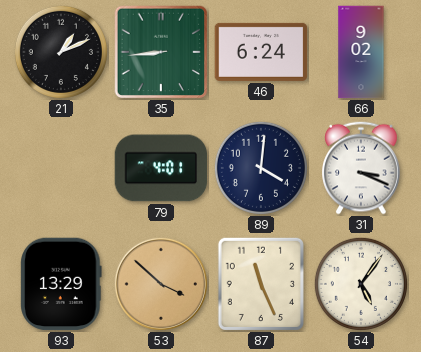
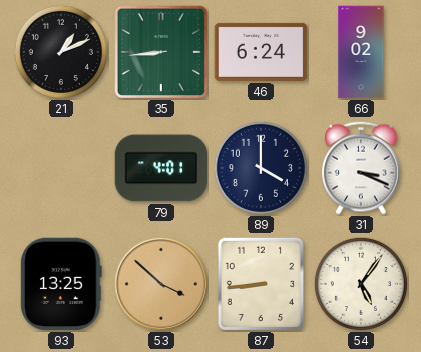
89: 4:01 -> 4:00
93: 13:29 -> 13:25
87: 11:26 -> 8:44
